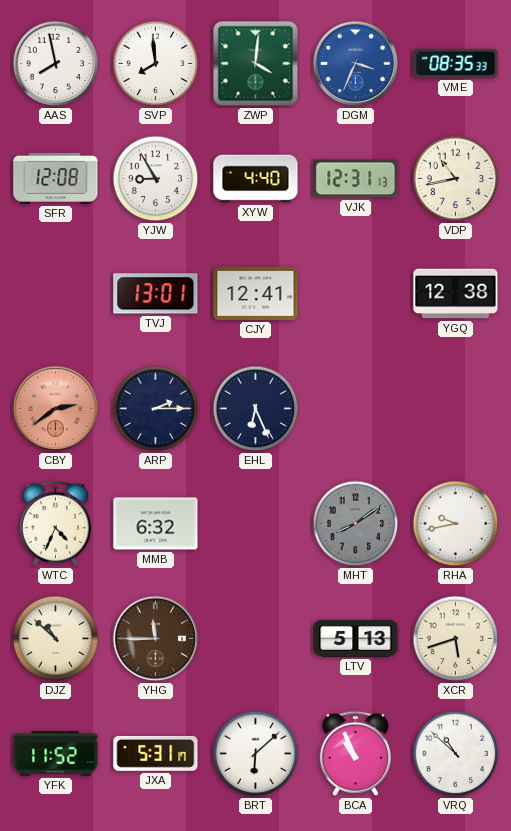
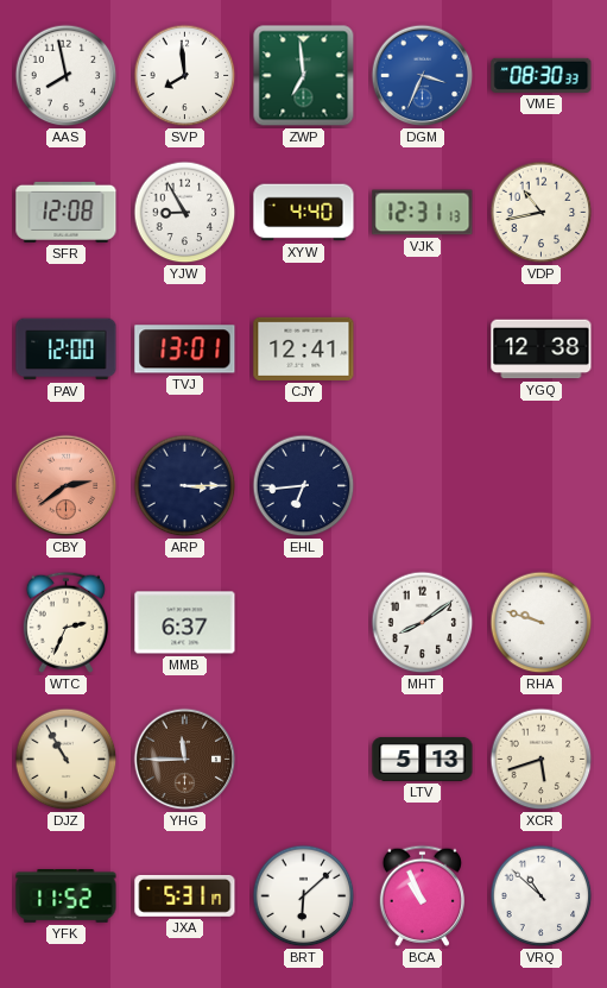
ZWP: 4:01 -> 6:59
VME: 08:35 -> 08:30
PAV: none -> 12:00
ARP: 2:15 -> 3:15
EHL: 6:26 -> 6:44
WTC: 4:34 -> 2:34
MMB: 6:32 -> 6:37
MHT dial: grey -> white
RHA: 9:43 -> 9:48
DJZ: 10:52 -> 10:55
